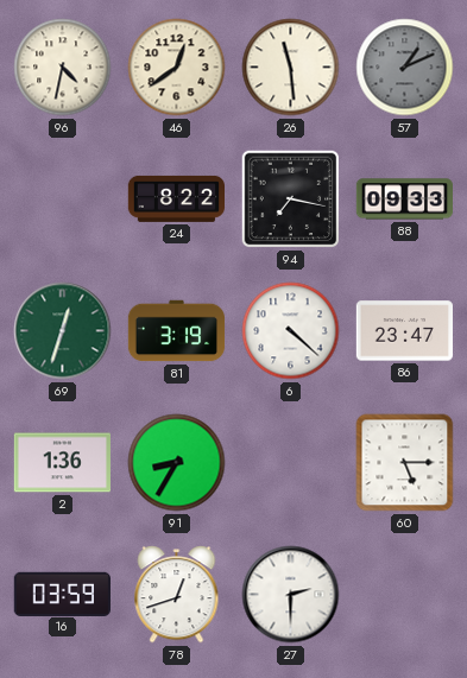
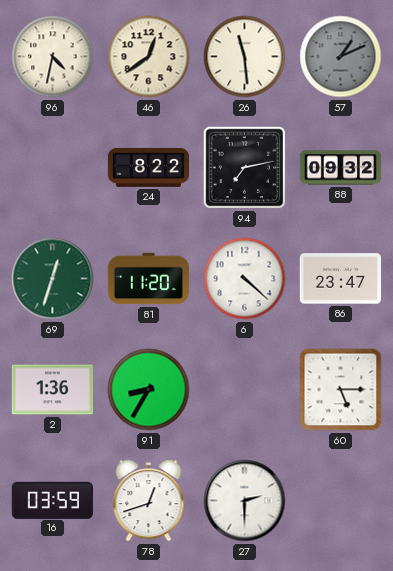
94: 7:17 -> 7:13
88: 09:33 -> 09:32
81: 3:19 -> 11:20
